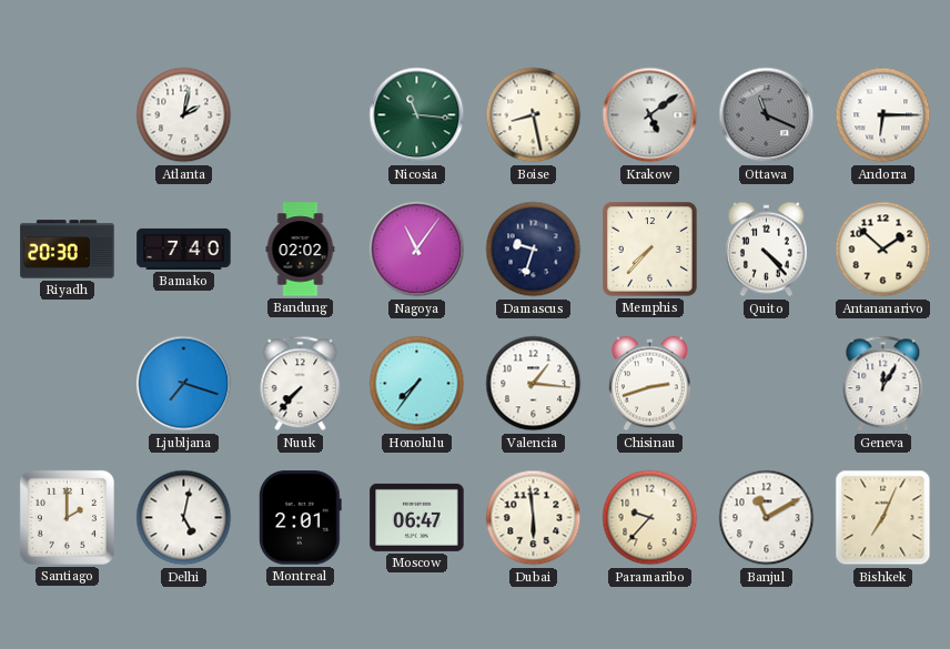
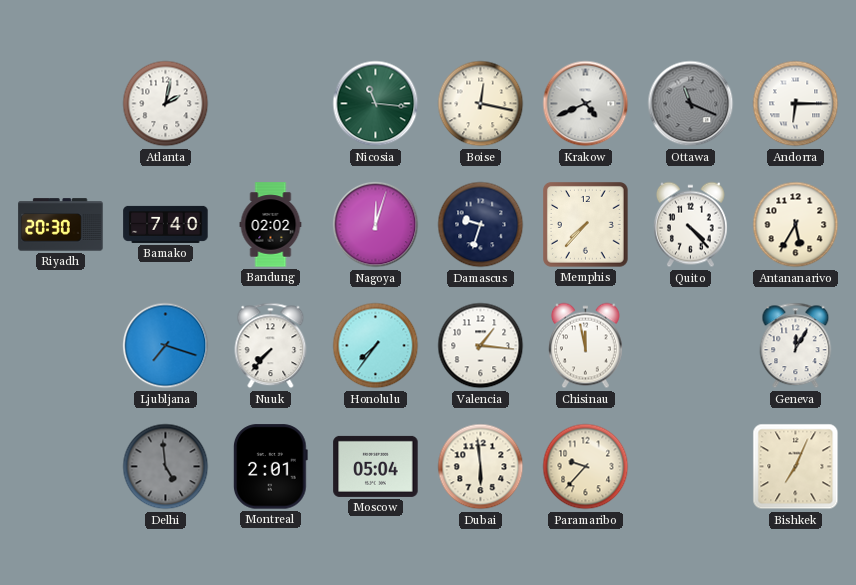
Boise: 8:28 -> 12:17
Krakow: 5:09 -> 4:41
Nagoya: 11:06 -> 12:03
Antananarivo: 1:52 -> 5:35
Chisinau: 2:42 -> 11:58
Santiago: 2:00 -> none
Delhi: 5:02 -> 4:59
Delhi dial: white -> grey
Moscow: 06:47 -> 05:04
Banjul: 11:10 -> none
